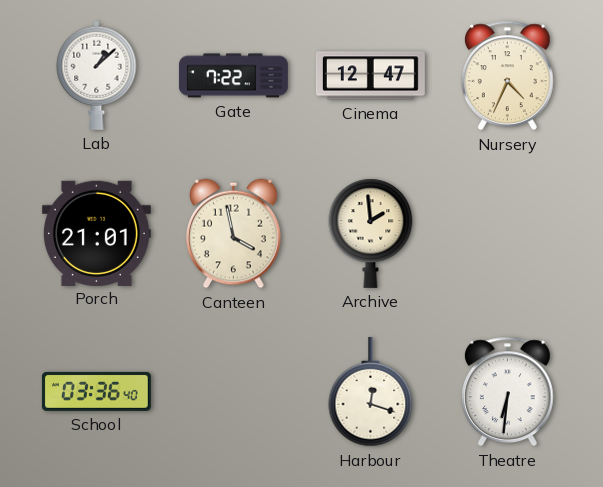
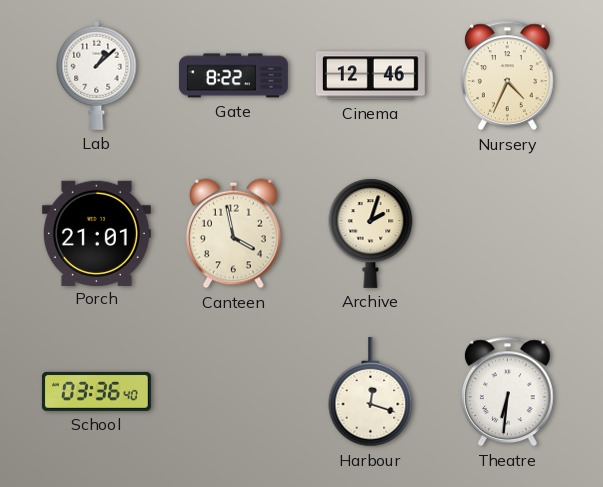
Gate: 7:22 -> 8:22
Cinema: 12:47 -> 12:46
Archive: 1:59 -> 2:03
